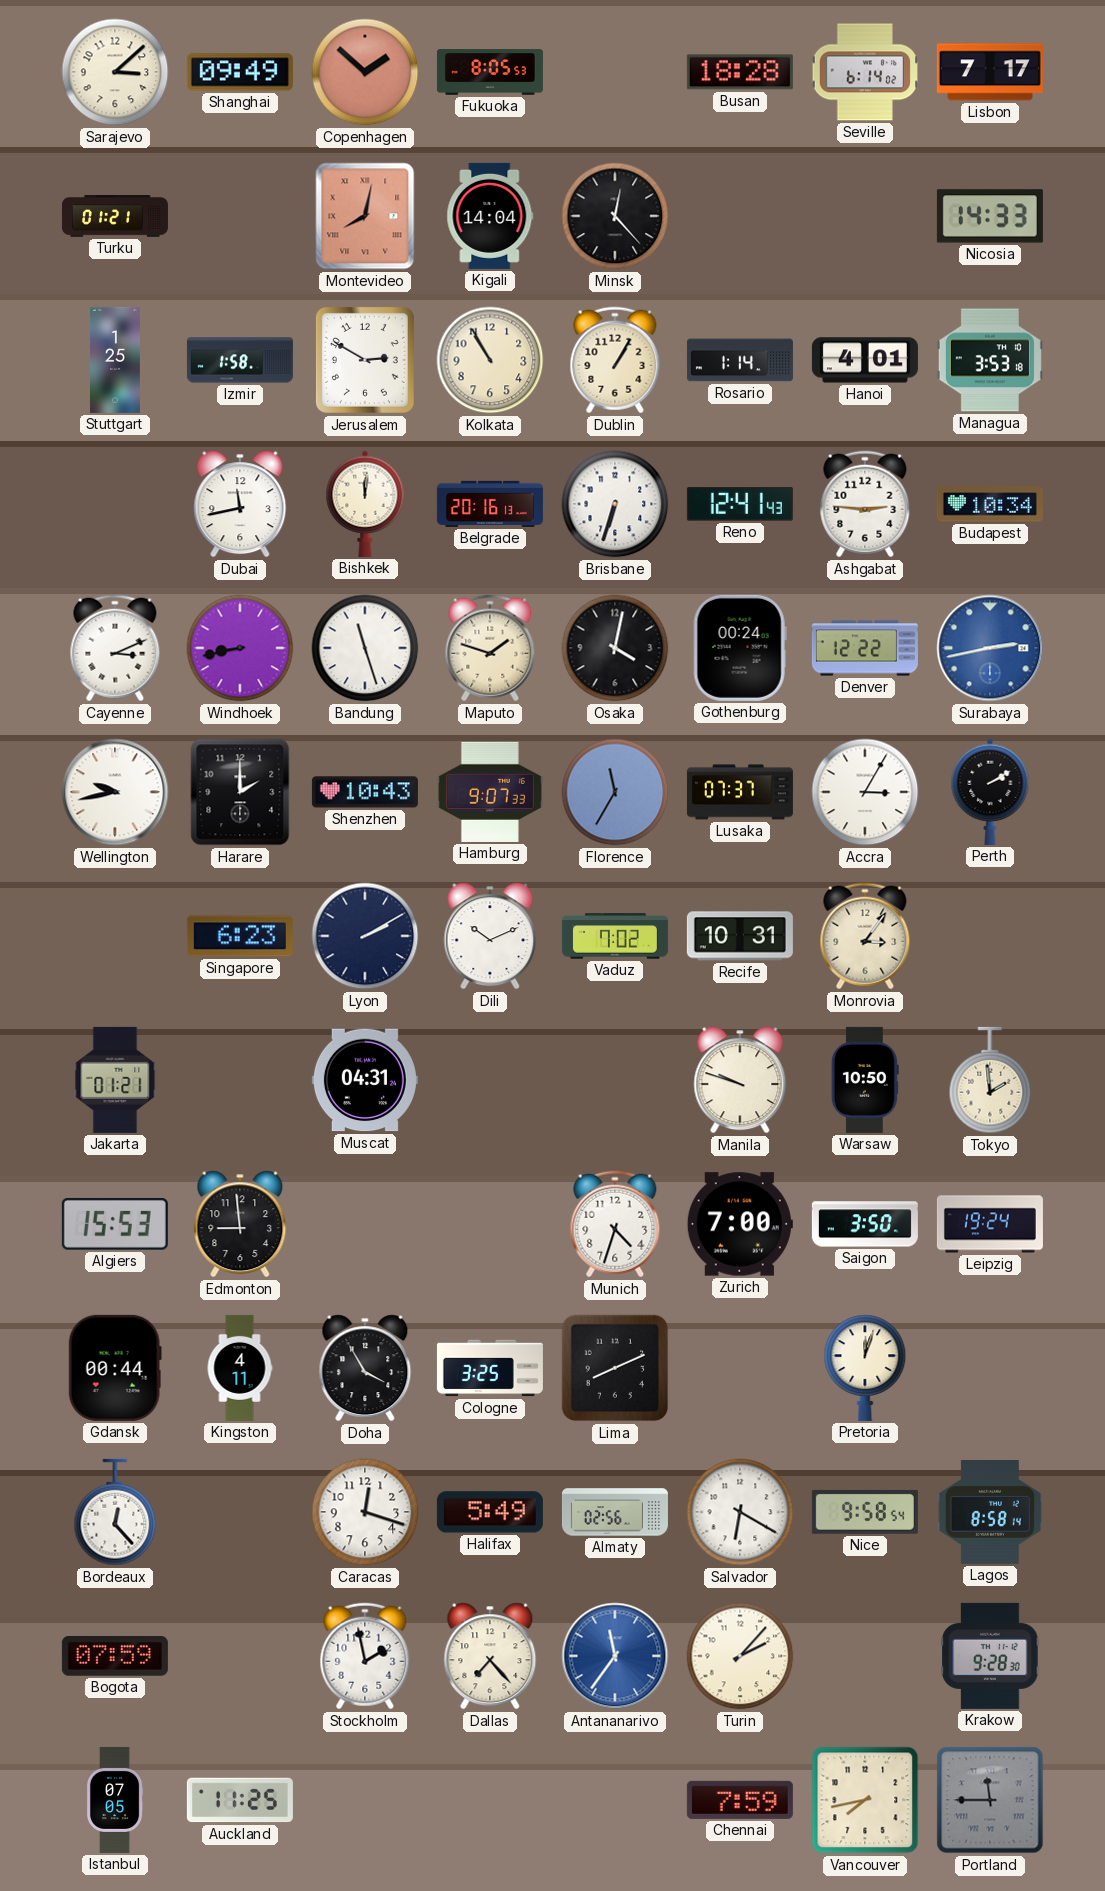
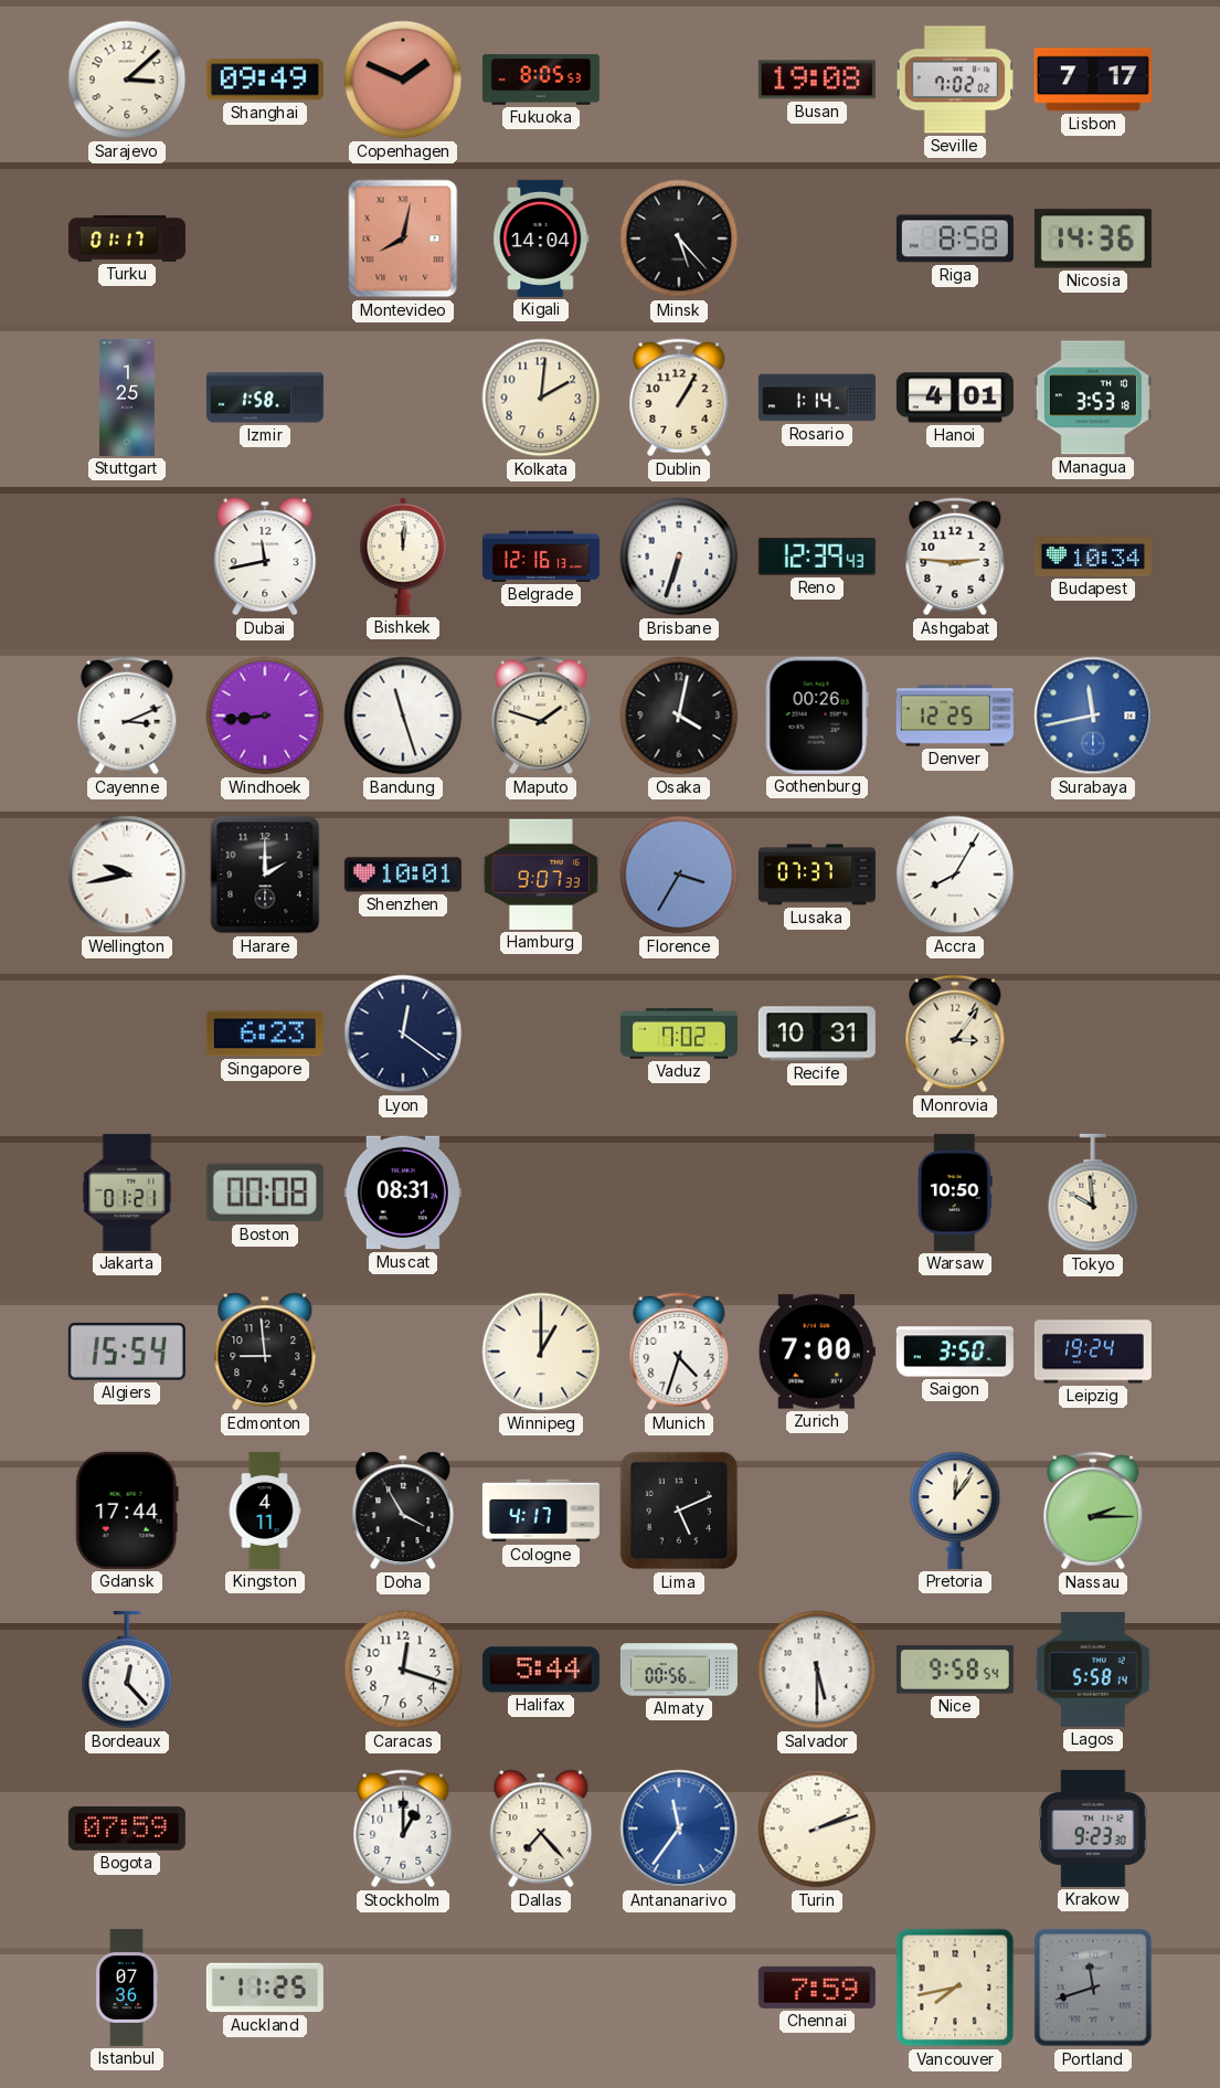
Copenhagen: 1:52 -> 1:49
Busan: 18:28 -> 19:08
Seville: 6:14 -> 7:02
Turku: 01:21 -> 01:17
Minsk: 12:23 -> 5:23
Riga: none -> 8:58
Nicosia: 14:33 -> 14:36
Jerusalem: 2:50 -> none
Kolkata: 10:55 -> 2:01
Belgrade: 20:16 -> 12:16
Reno: 12:41 -> 12:39
Windhoek: 8:43 -> 8:44
Gothenburg: 00:24 -> 00:26
Denver: 12:22 -> 12:25
Surabaya: 2:43 -> 11:43
Shenzhen: 10:43 -> 10:01
Florence: 11:35 -> 3:35
Accra: 3:05 -> 8:05
Perth: 2:10 -> none
Lyon: 2:10 -> 12:21
Dili: 10:11 -> none
Boston: none -> 00:08
Muscat: 04:31 -> 08:31
Manila: 9:48 -> none
Tokyo: 1:59 -> 9:59
Algiers: 15:53 -> 15:54
Winnipeg: none -> 1:00
Gdansk: 00:44 -> 17:44
Cologne: 3:25 -> 4:17
Lima: 8:11 -> 5:11
Pretoria: 12:03 -> 12:06
Nassau: none -> 2:15
Halifax: 5:49 -> 5:44
Almaty: 02:56 -> 00:56
Salvador: 6:20 -> 5:30
Lagos: 8:58 -> 5:58
Stockholm: 1:58 -> 1:00
Turin: 2:07 -> 2:12
Krakow: 9:28 -> 9:23
Istanbul: 07:05 -> 07:36
Portland: 11:45 -> 11:42
